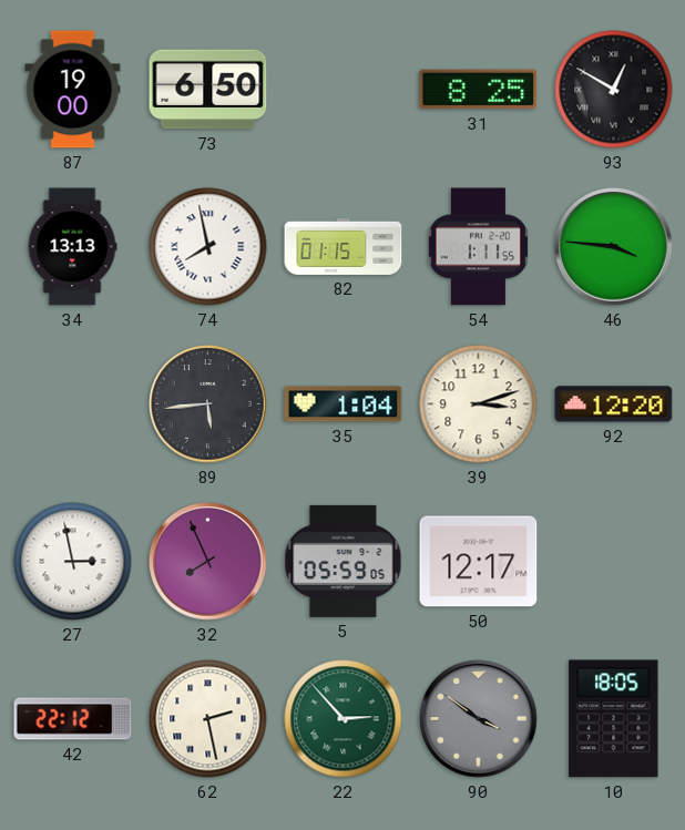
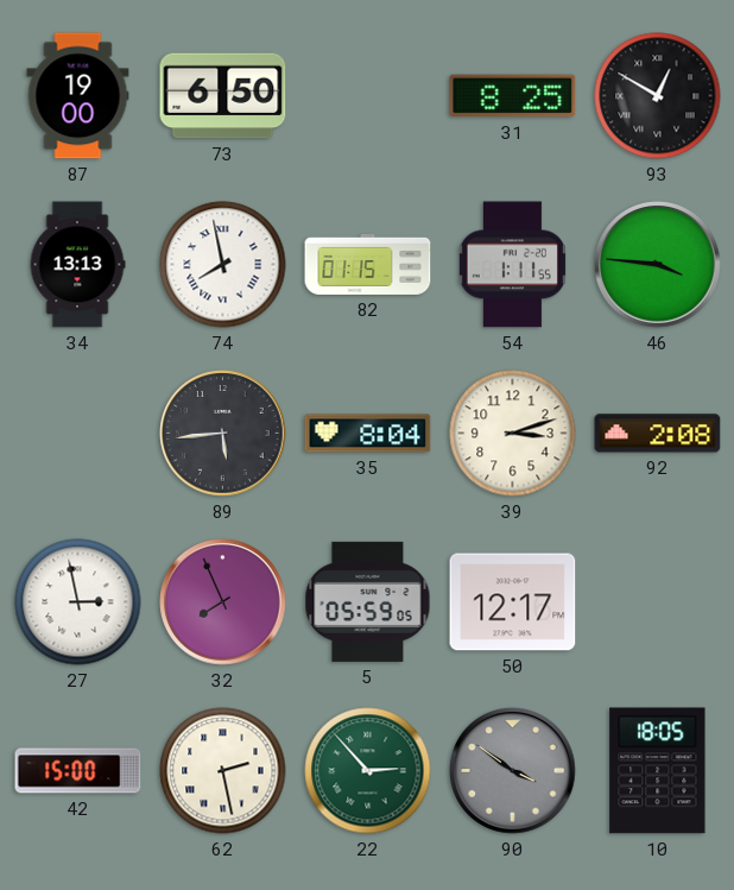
35: 1:04 -> 8:04
92: 12:20 -> 2:08
42: 22:12 -> 15:00
